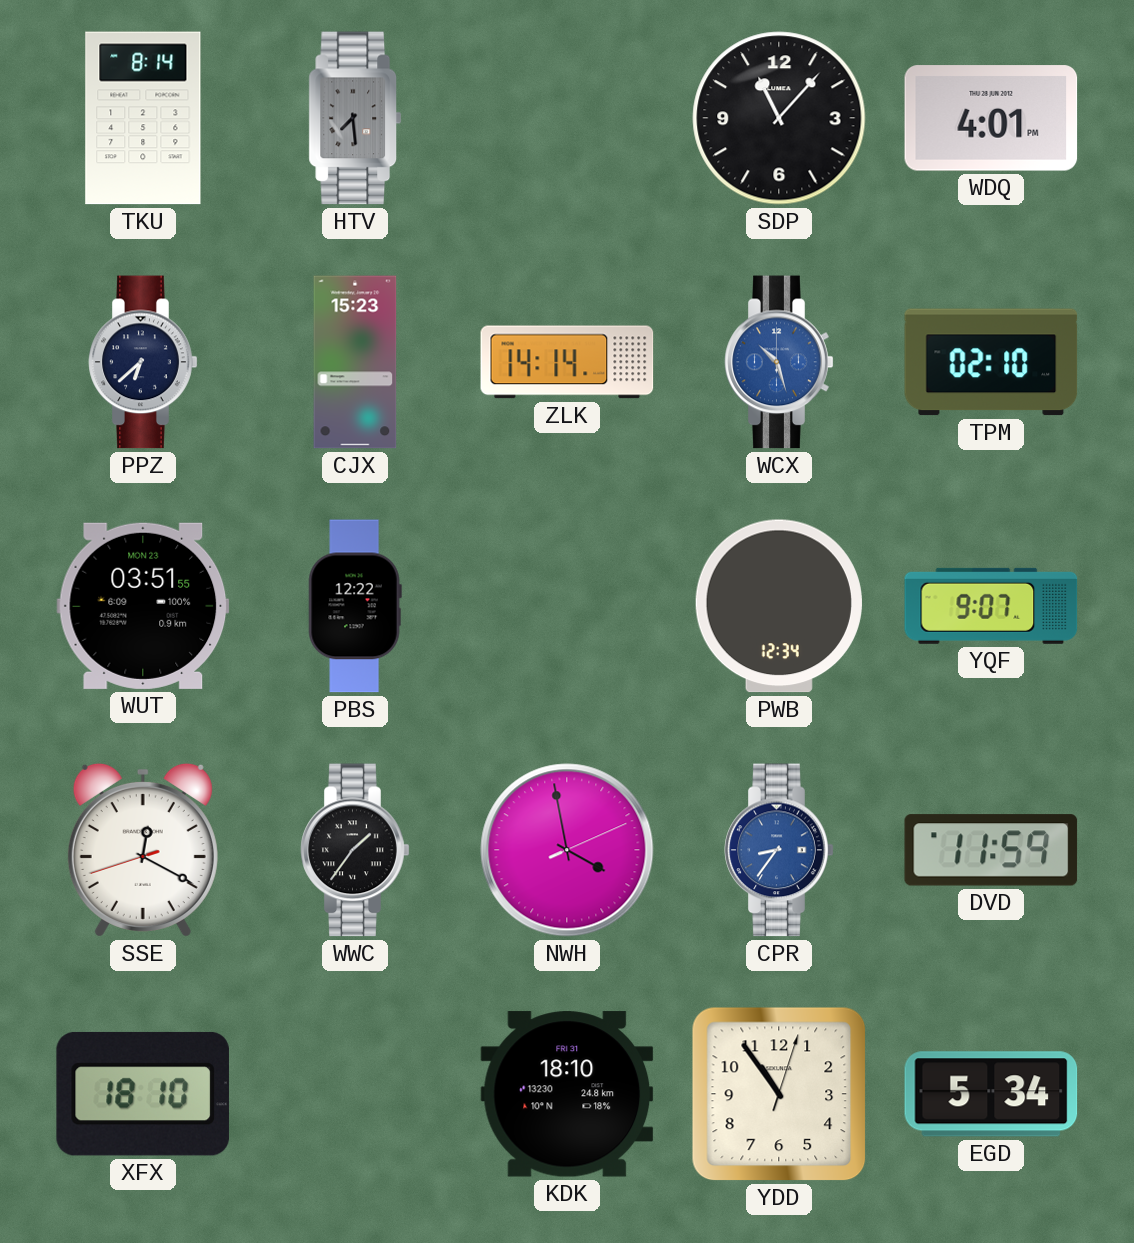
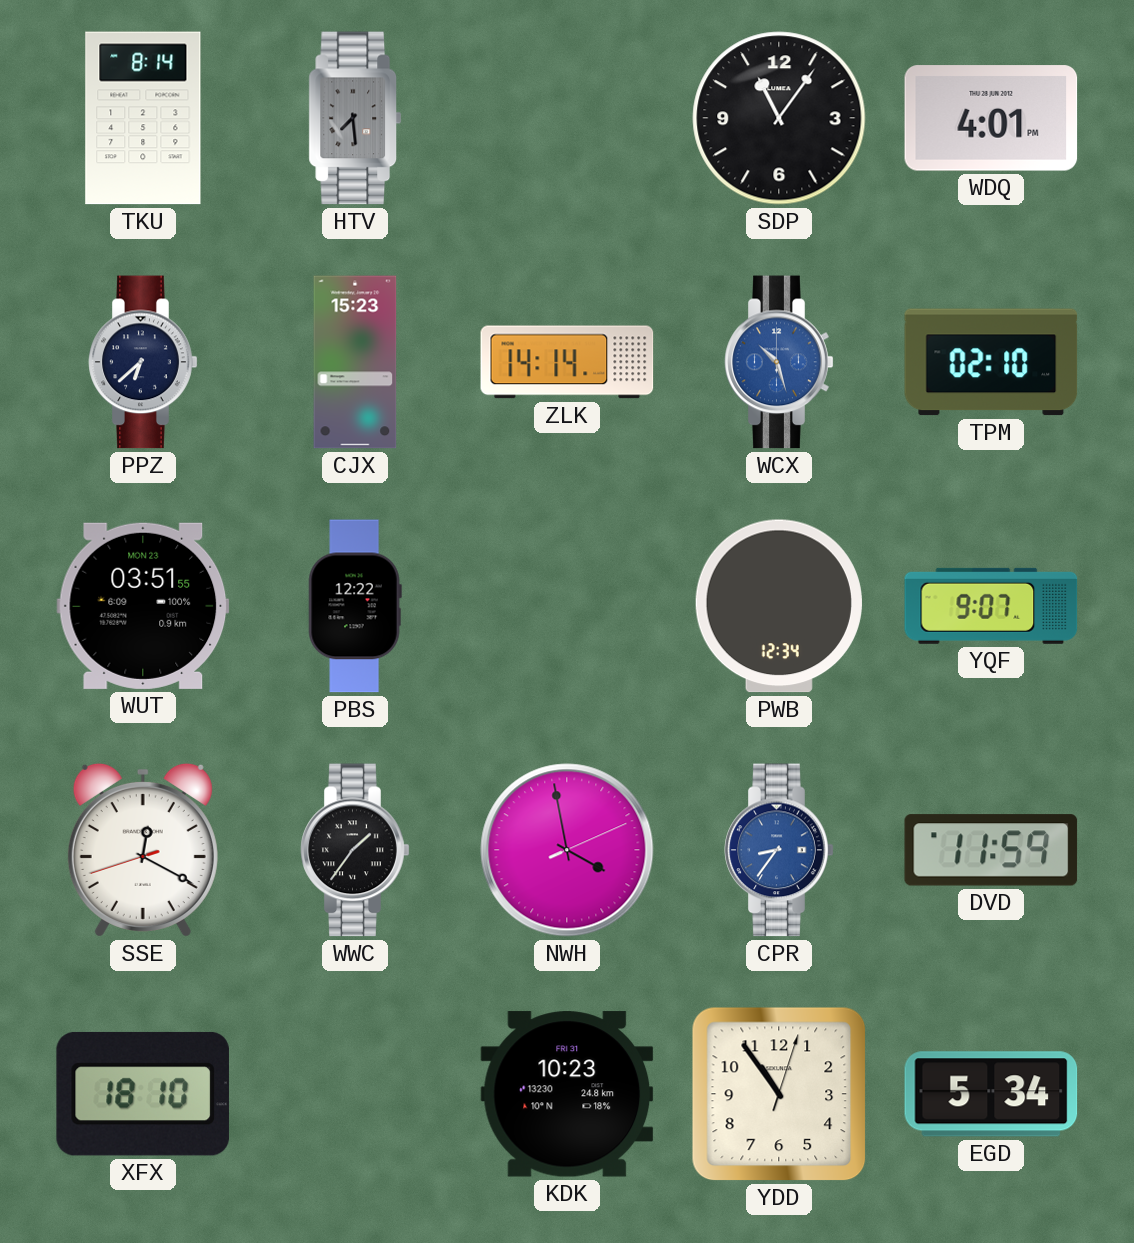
SDP: 11:07 -> 11:06
KDK: 18:10 -> 10:23
